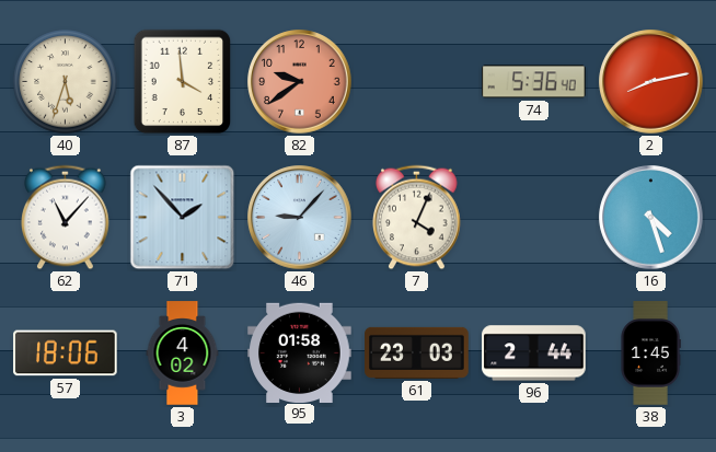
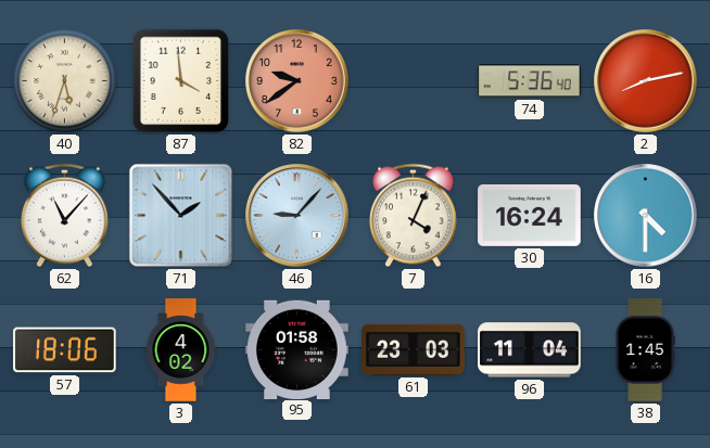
30: none -> 16:24
16: 4:27 -> 4:30
96: 2:44 -> 11:04
